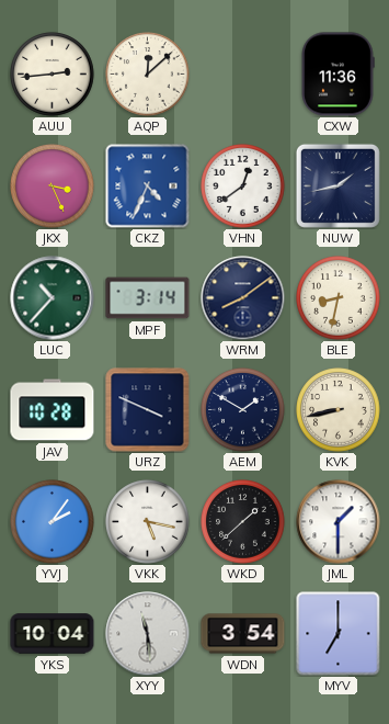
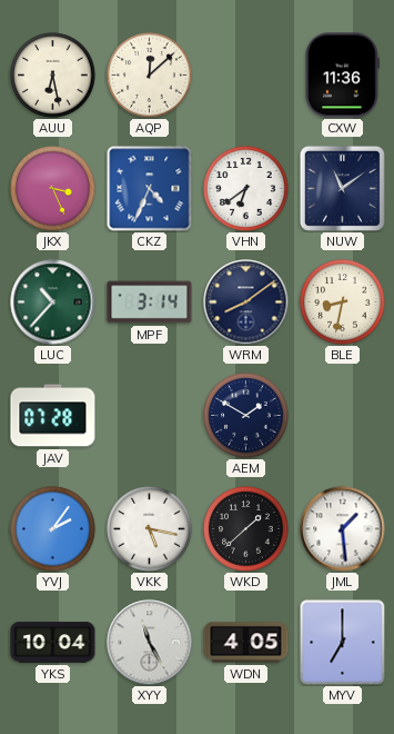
AUU: 2:44 -> 6:28
VHN: 12:39 -> 6:39
NUW: 1:43 -> 11:09
JAV: 10:28 -> 07:28
URZ: 3:49 -> none
KVK: 8:43 -> none
JML: 1:30 -> 1:29
XYY: 11:29 -> 11:25
WDN: 3:54 -> 4:05
